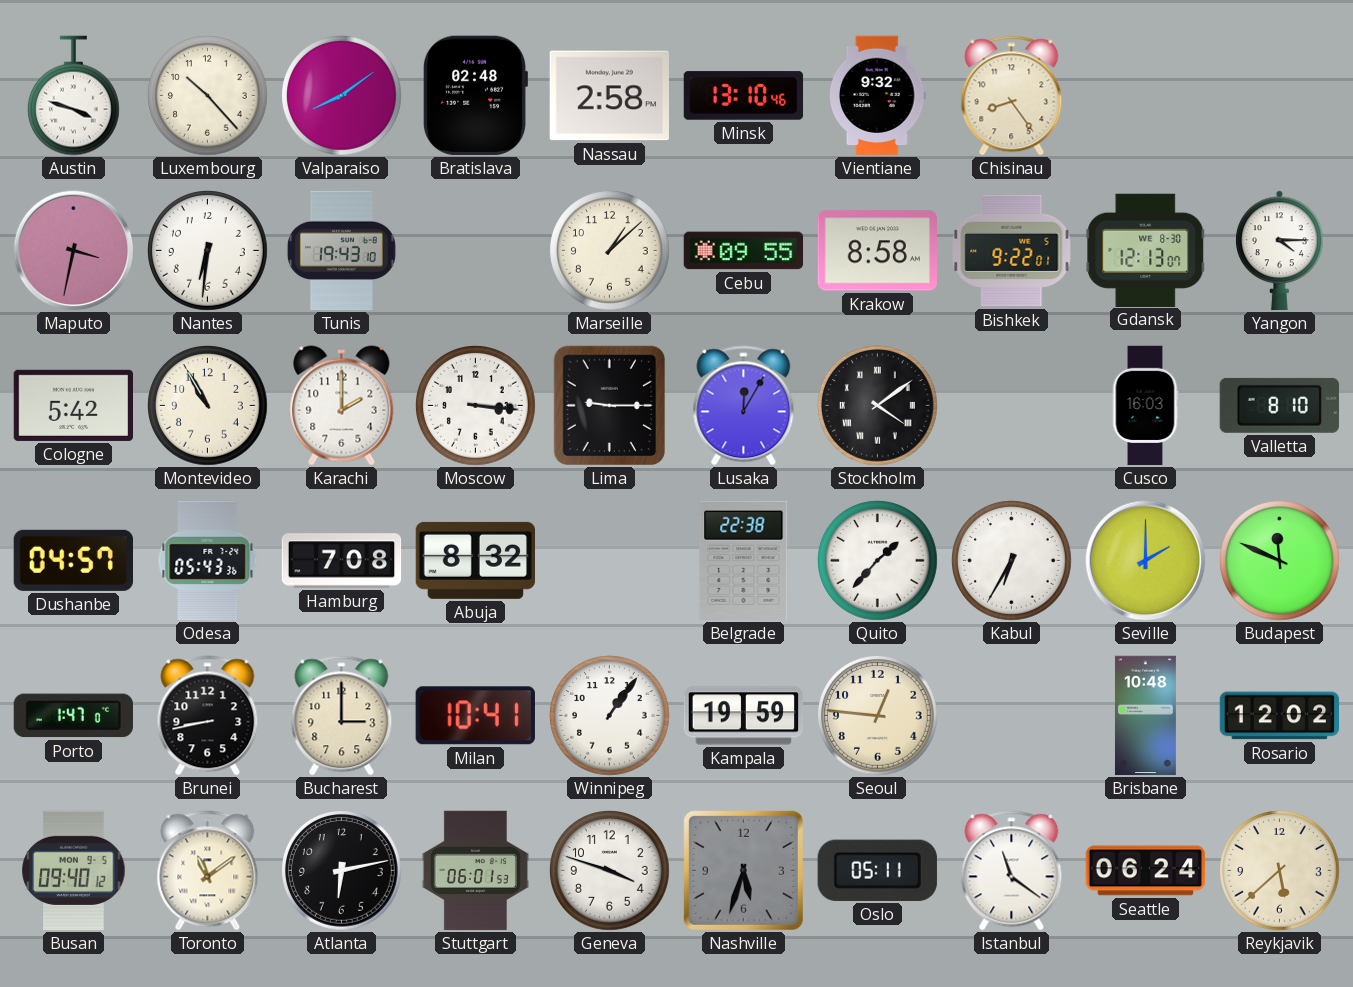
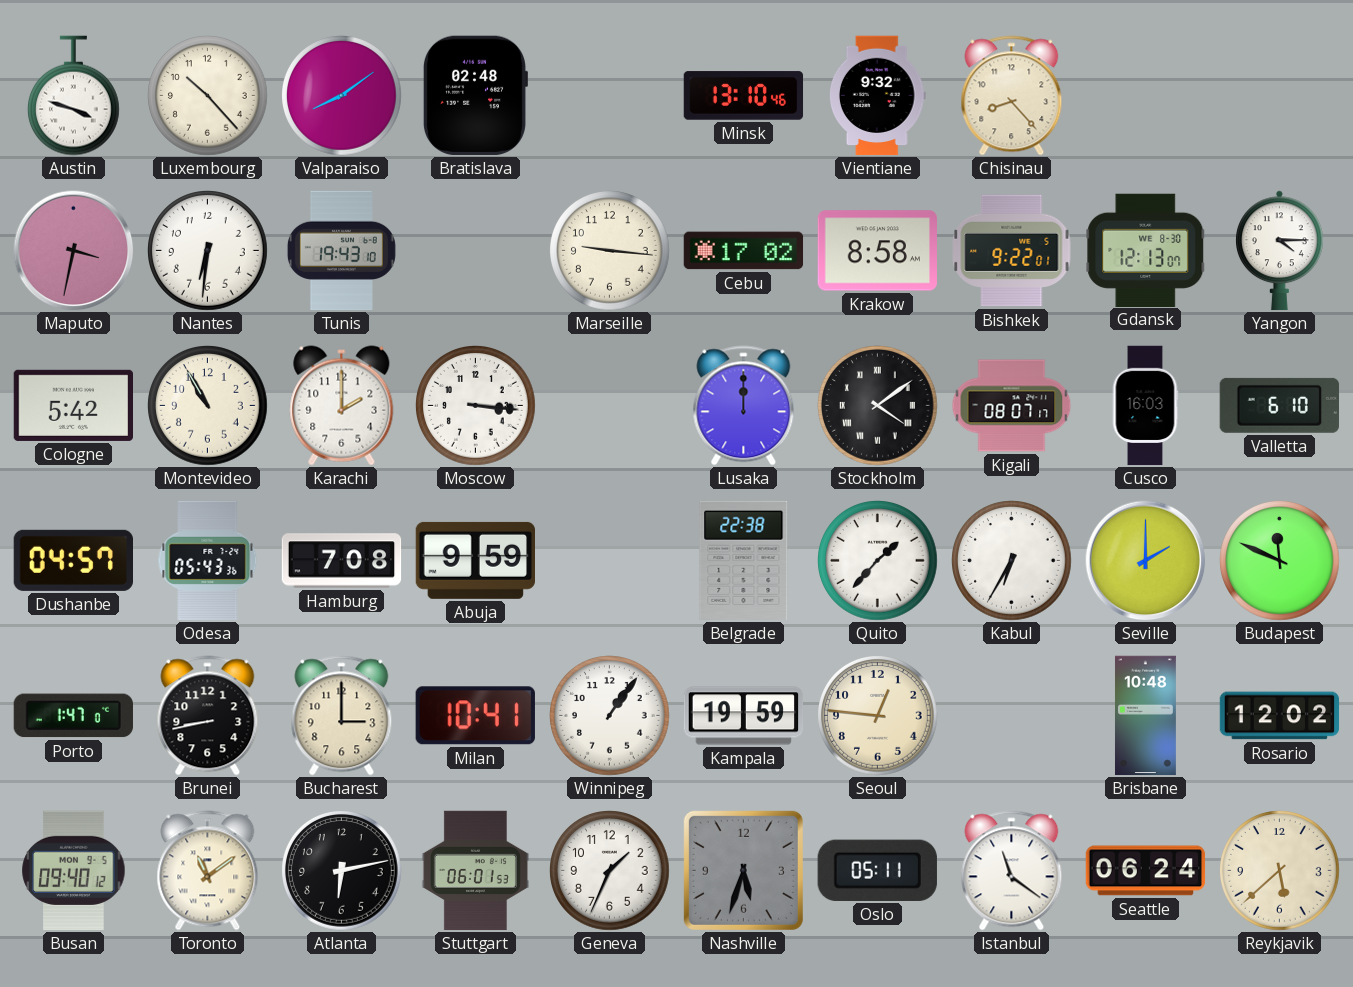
Nassau: 2:58 -> none
Chisinau: 8:24 -> 8:23
Marseille: 1:08 -> 9:16
Cebu: 09:55 -> 17:02
Lima: 9:15 -> none
Lusaka: 12:05 -> 12:00
Kigali: none -> 08:07
Valletta: 8:10 -> 6:10
Abuja: 8:32 -> 9:59
Geneva: 3:48 -> 1:34
